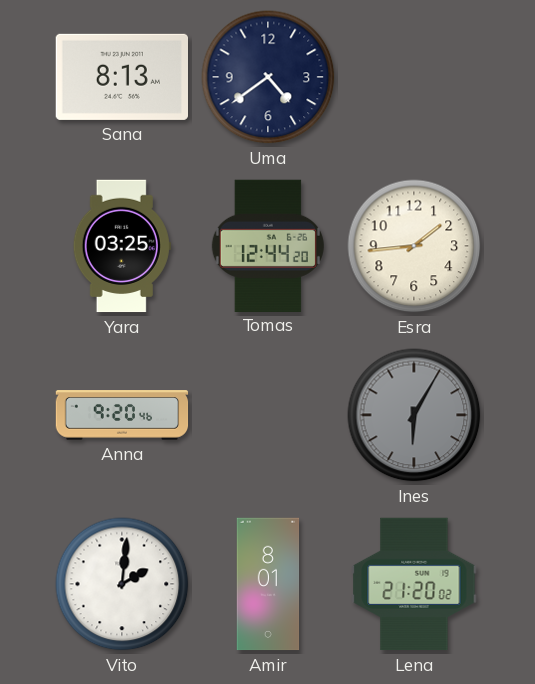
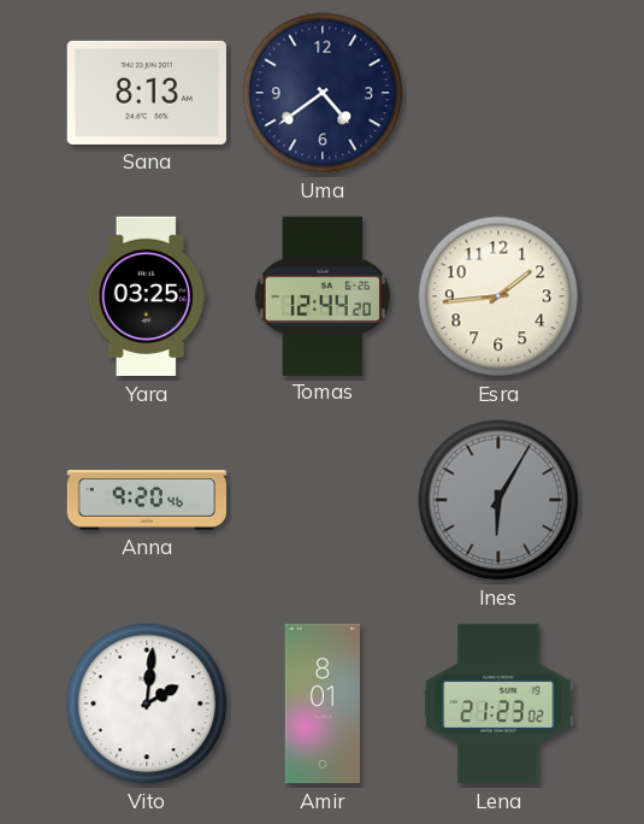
Lena: 21:20 -> 21:23
